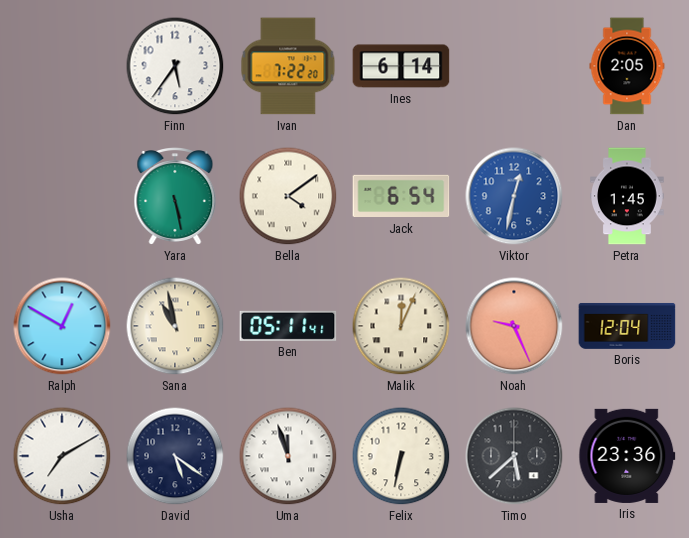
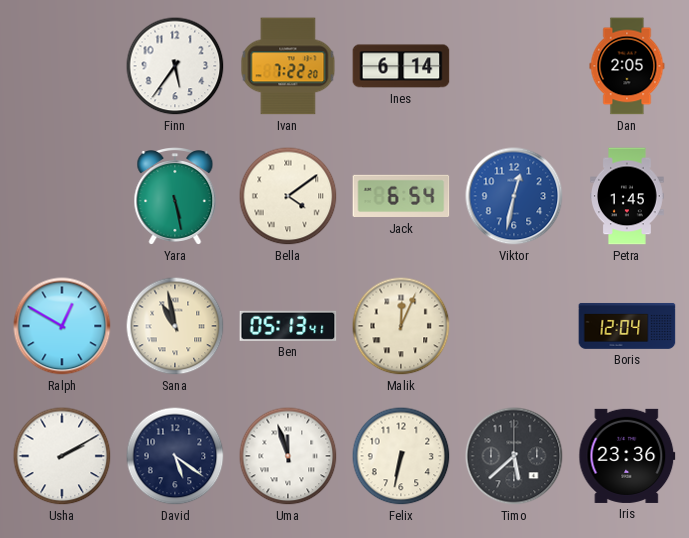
Ben: 05:11 -> 05:13
Noah: 9:26 -> none
Usha: 7:10 -> 2:10
